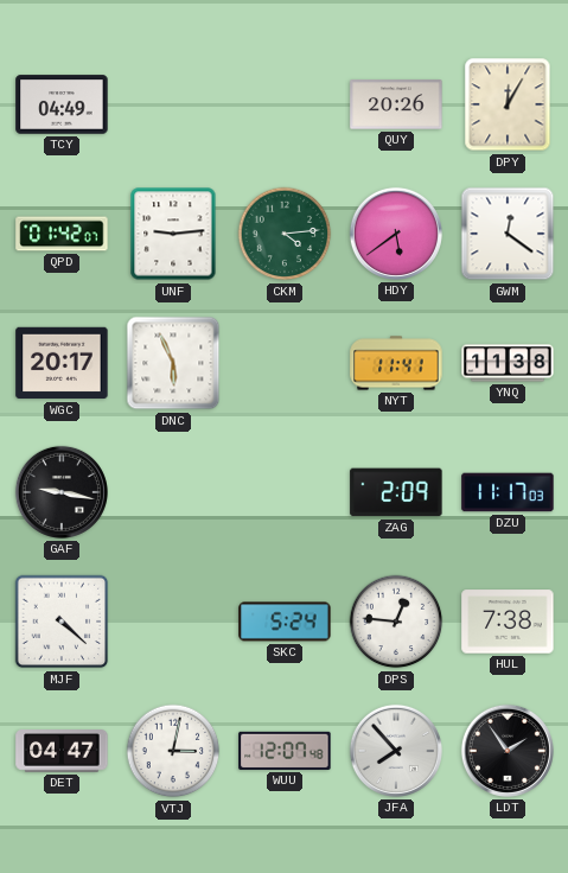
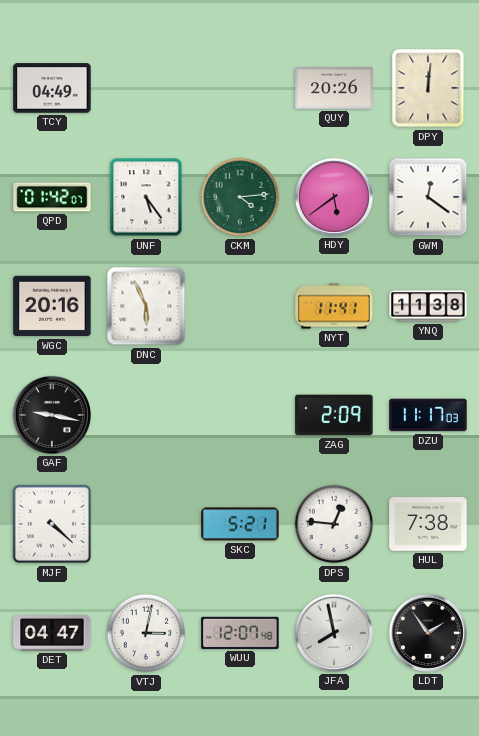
DPY: 12:05 -> 12:01
UNF: 9:14 -> 5:24
WGC: 20:17 -> 20:16
SKC: 5:24 -> 5:21
JFA: 7:53 -> 7:58
